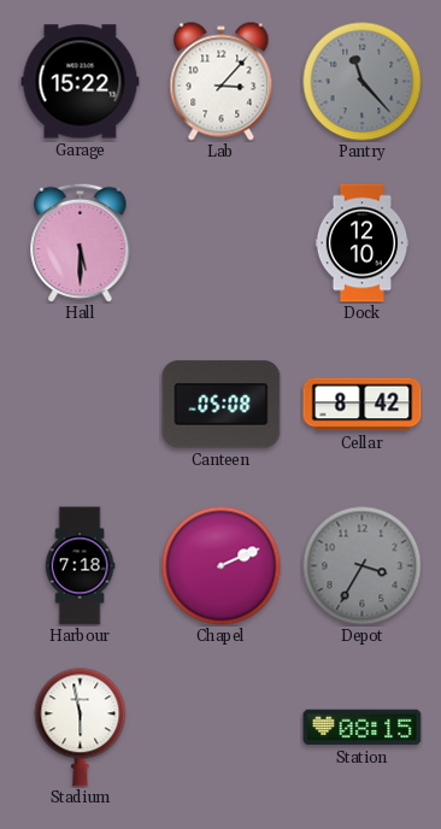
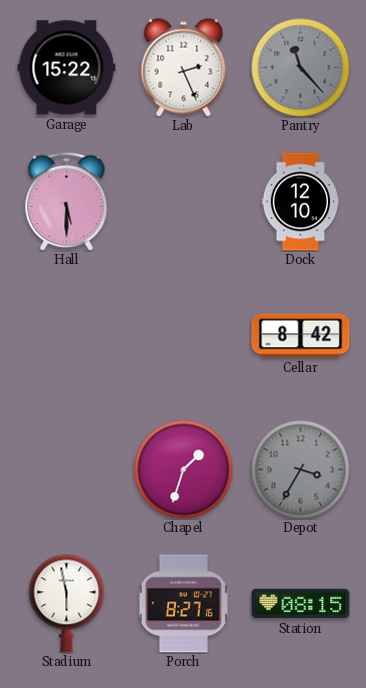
Lab: 3:07 -> 2:26
Canteen: 05:08 -> none
Harbour: 7:18 -> none
Chapel: 2:11 -> 1:33
Porch: none -> 8:27
